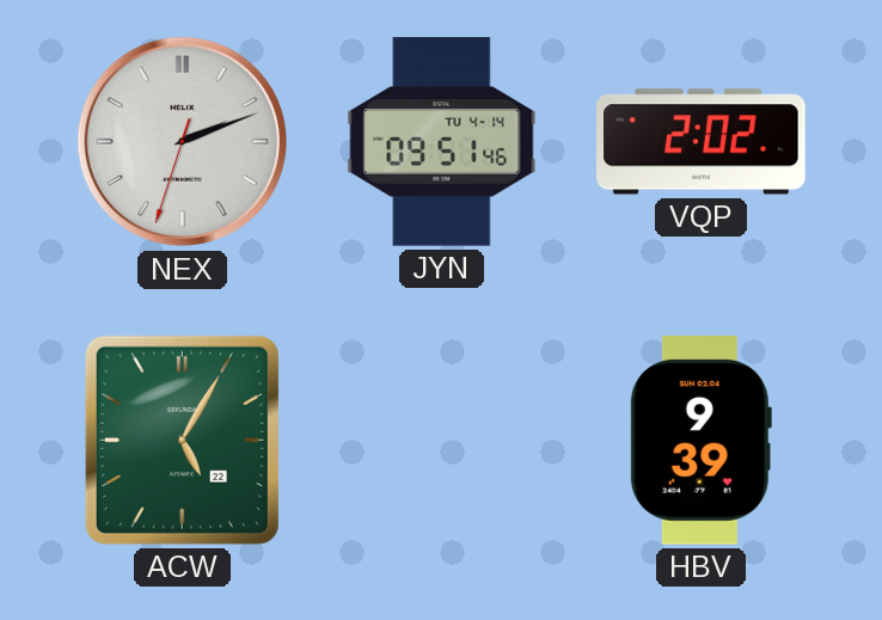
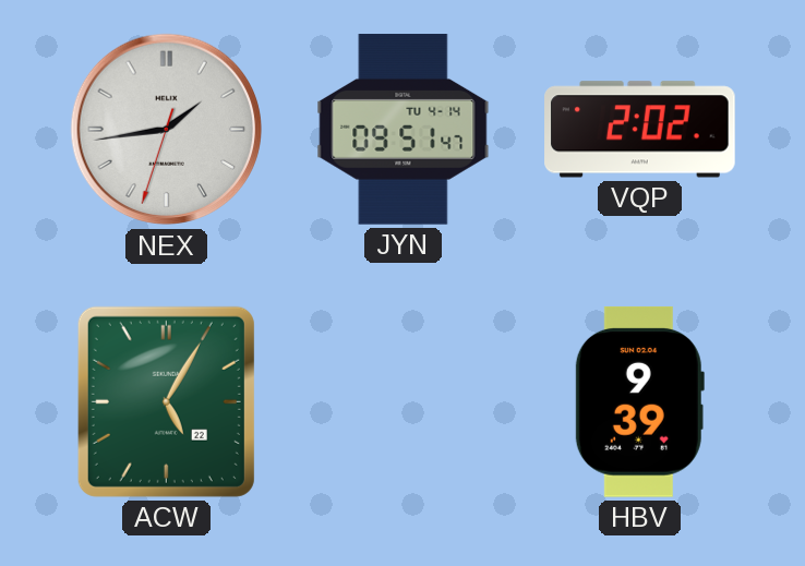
NEX: 2:11 -> 1:43
JYN: 09:51:46 -> 09:51:47
